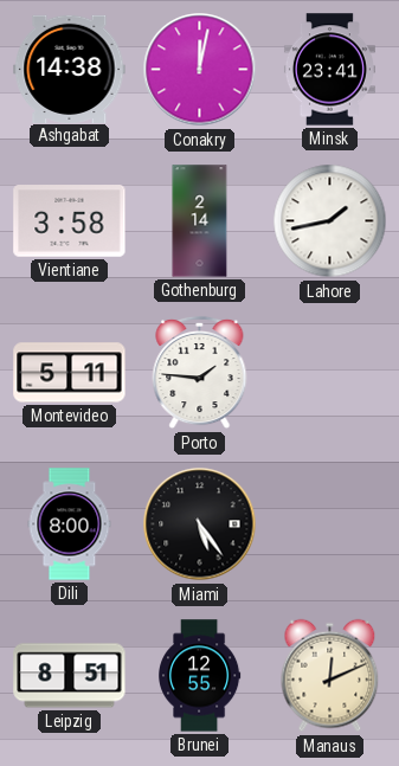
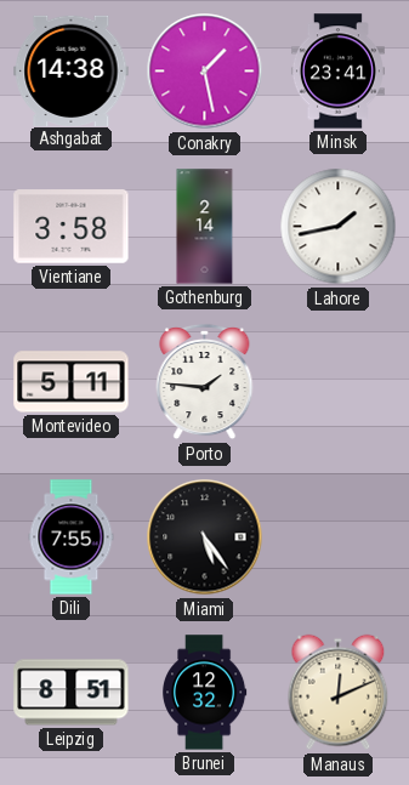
Conakry: 12:02 -> 1:28
Dili: 8:00 -> 7:55
Brunei: 12:55 -> 12:32
